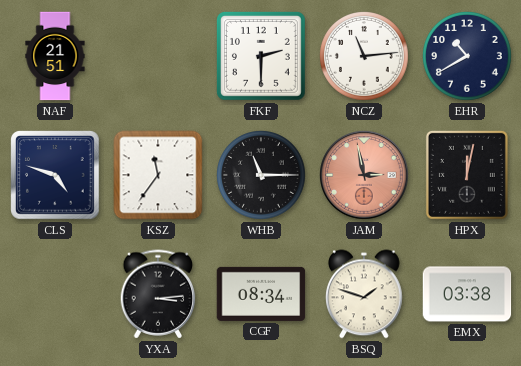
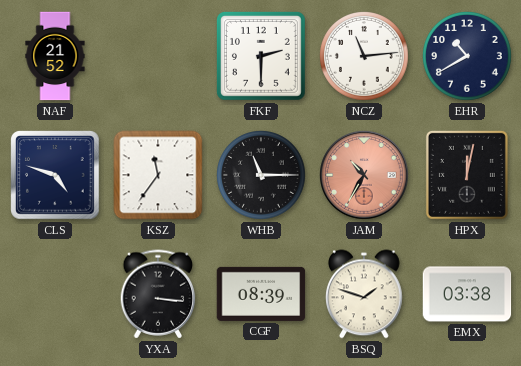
NAF: 21:51 -> 21:52
JAM: 2:58 -> 10:35
YXA: 3:14 -> 3:16
CGF: 08:34 -> 08:39
